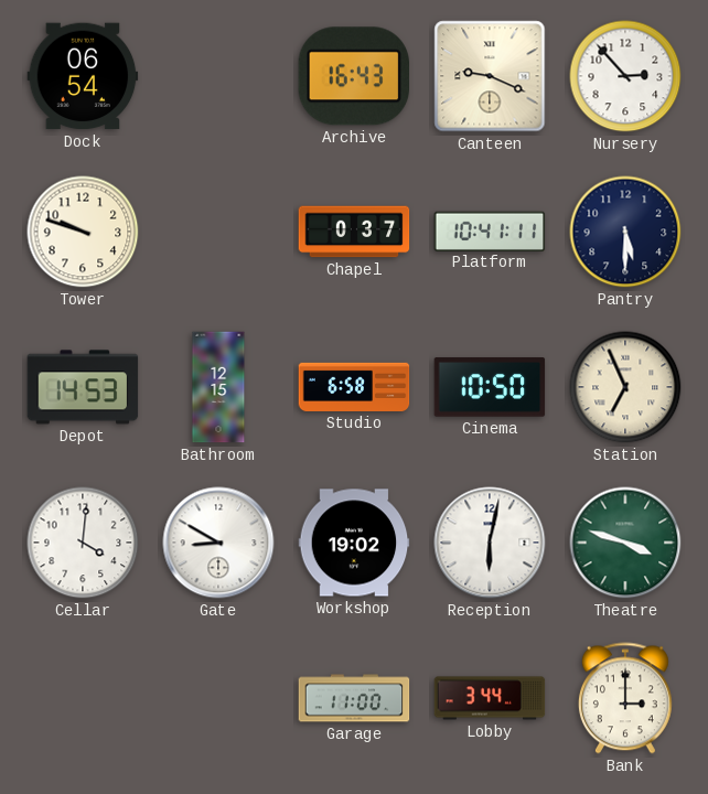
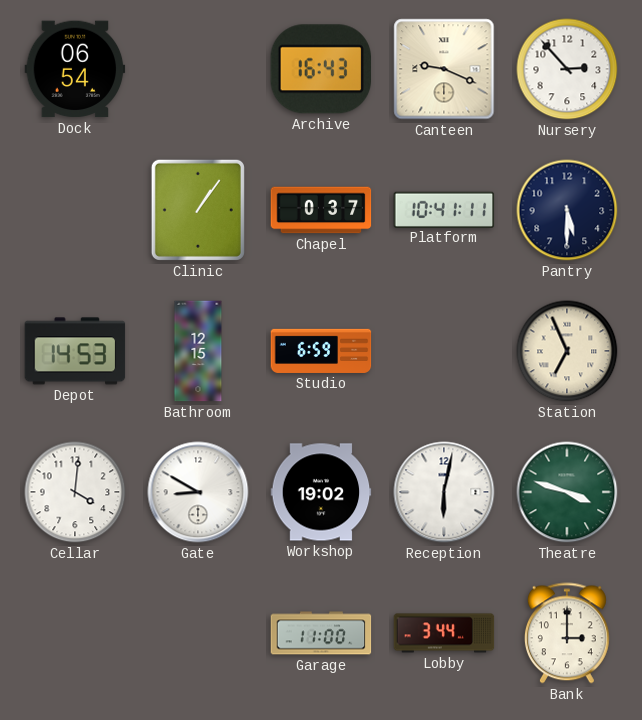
Tower: 9:48 -> none
Clinic: none -> 1:06
Studio: 6:58 -> 6:59
Cinema: 10:50 -> none
